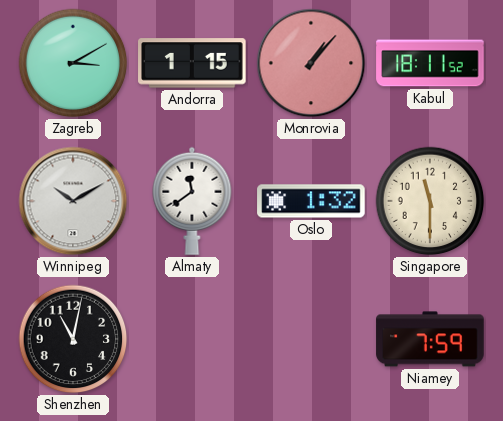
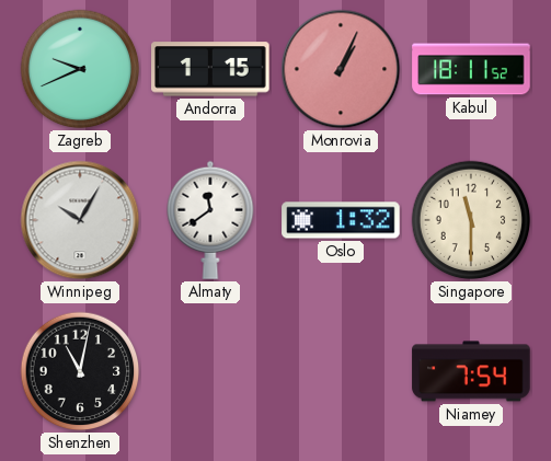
Zagreb: 3:10 -> 9:41
Monrovia: 1:07 -> 1:04
Winnipeg: 10:10 -> 10:05
Niamey: 7:59 -> 7:54
